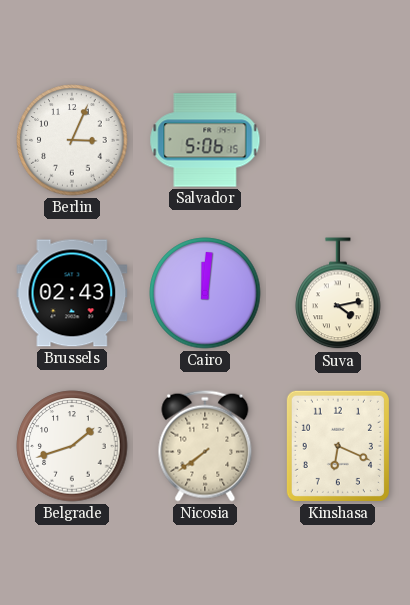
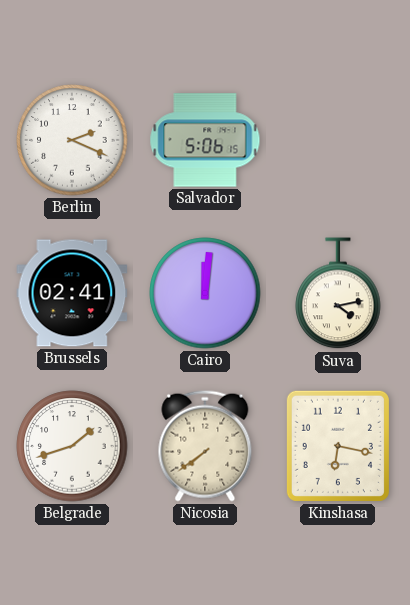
Berlin: 3:04 -> 2:19
Brussels: 02:43 -> 02:41
Kinshasa: 6:19 -> 6:17
